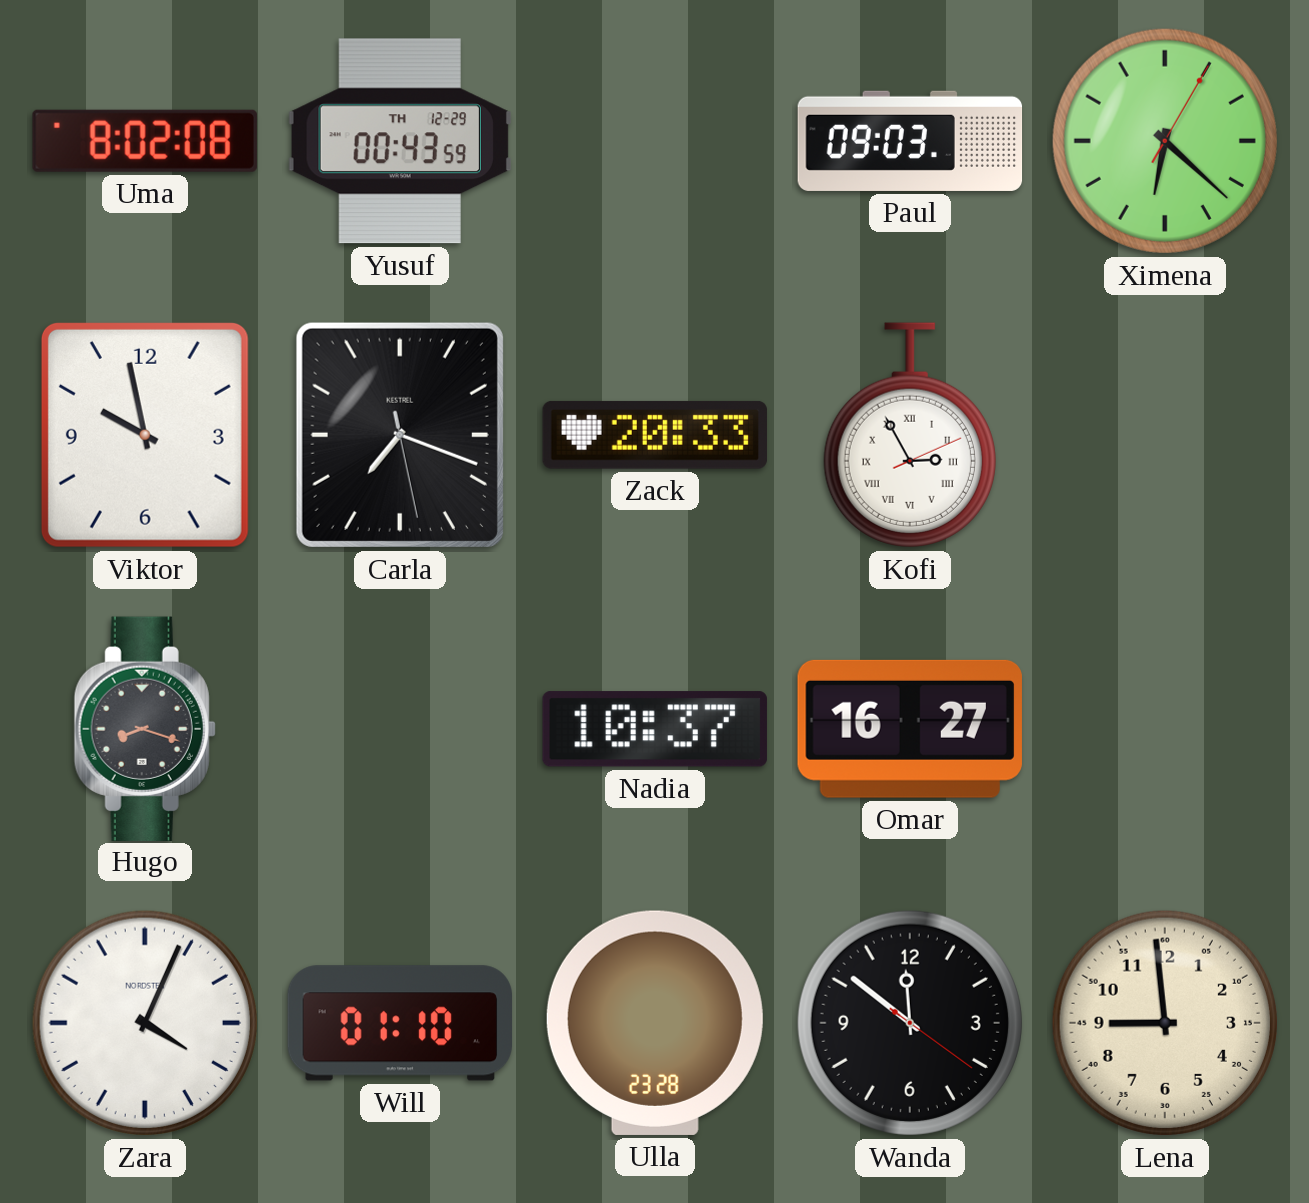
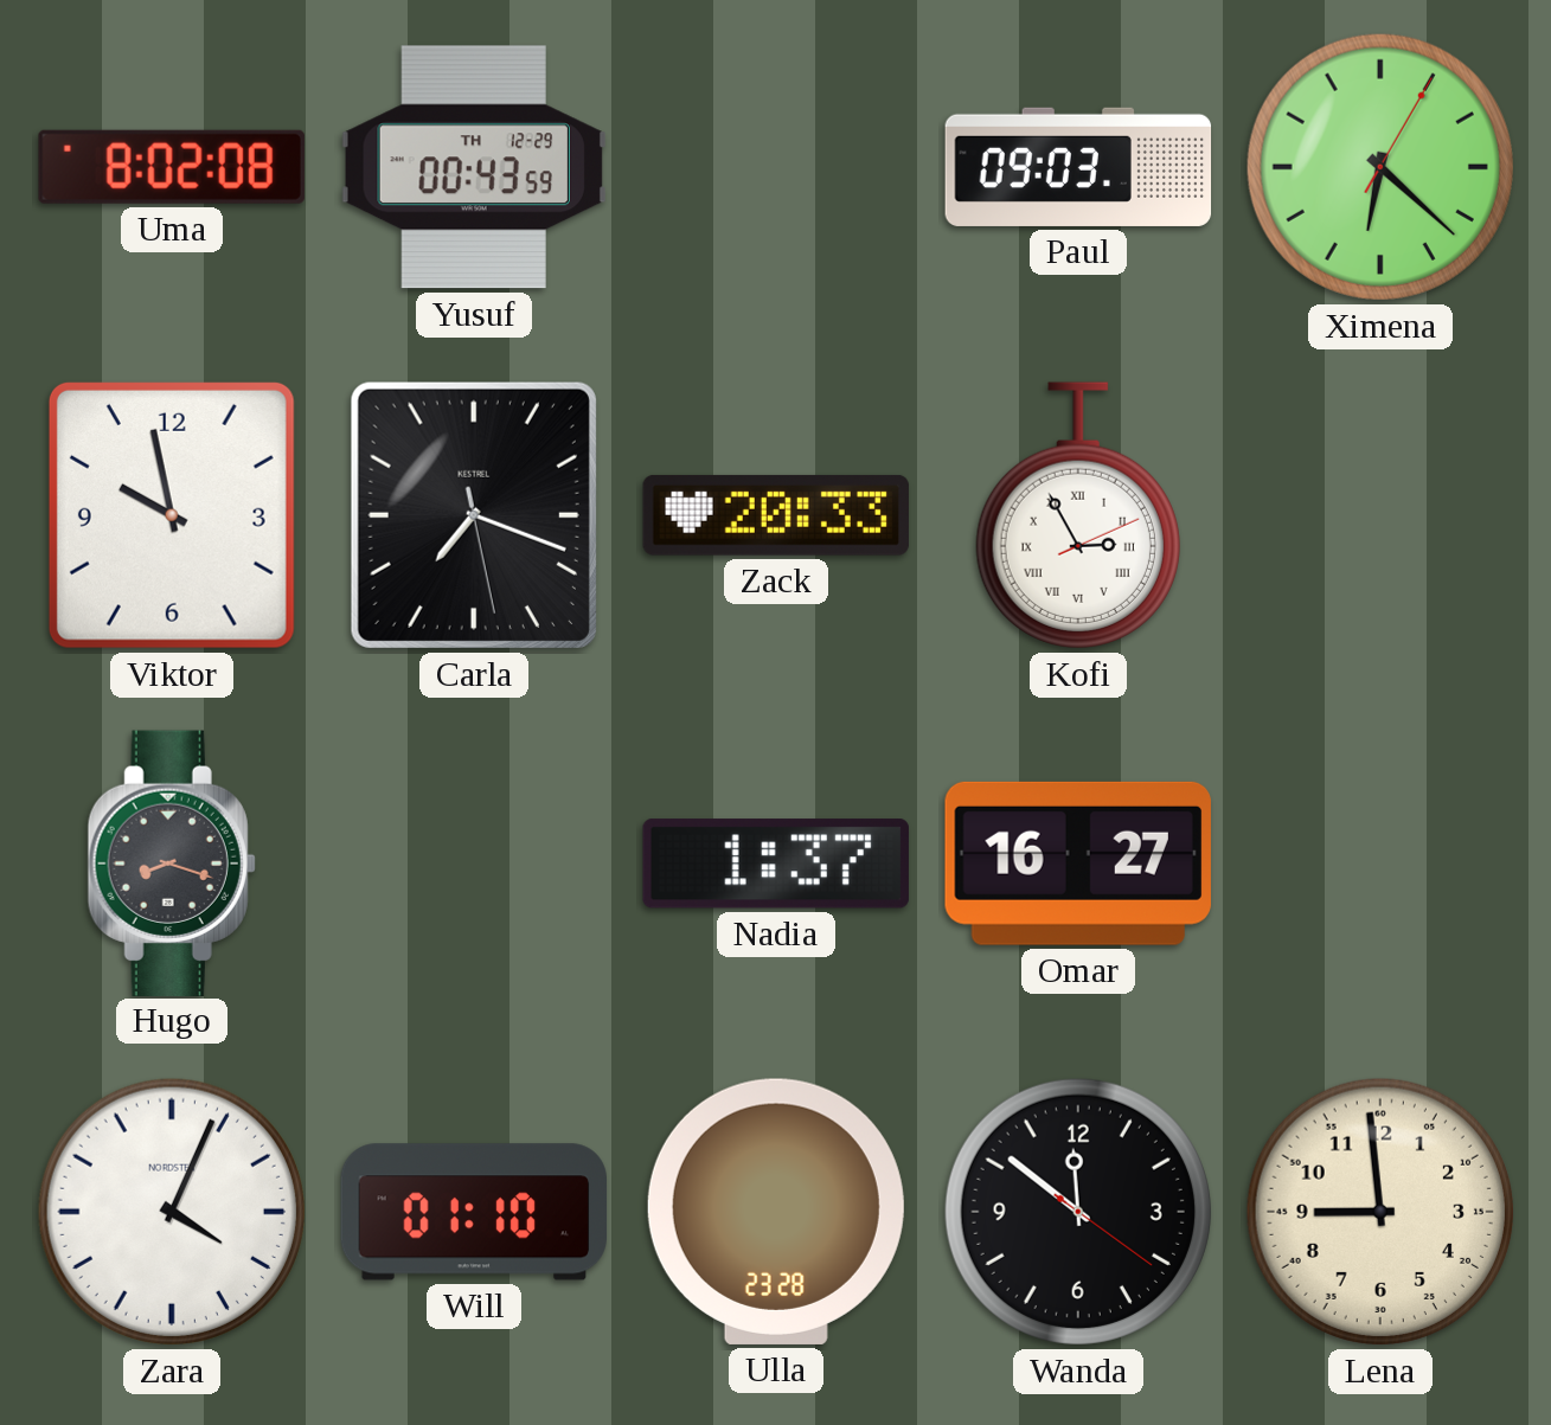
Nadia: 10:37 -> 1:37
